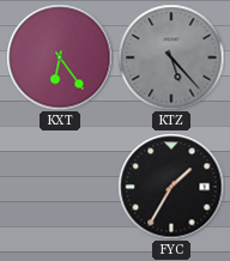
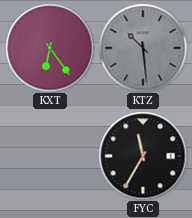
KTZ: 5:23 -> 10:29
FYC: 1:35 -> 11:35
